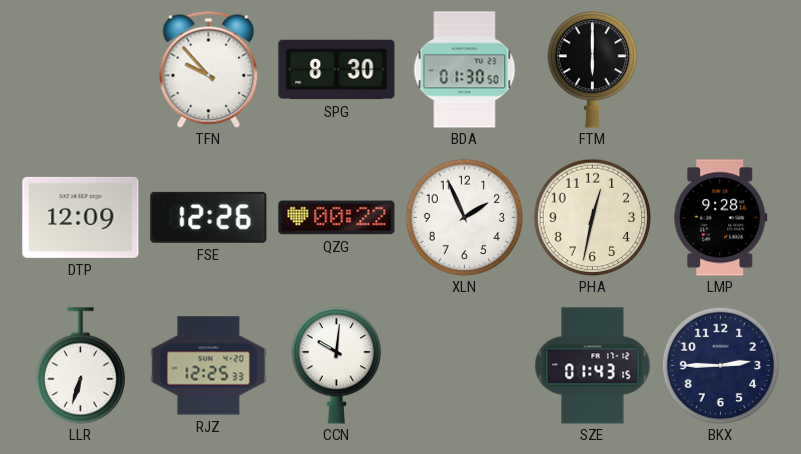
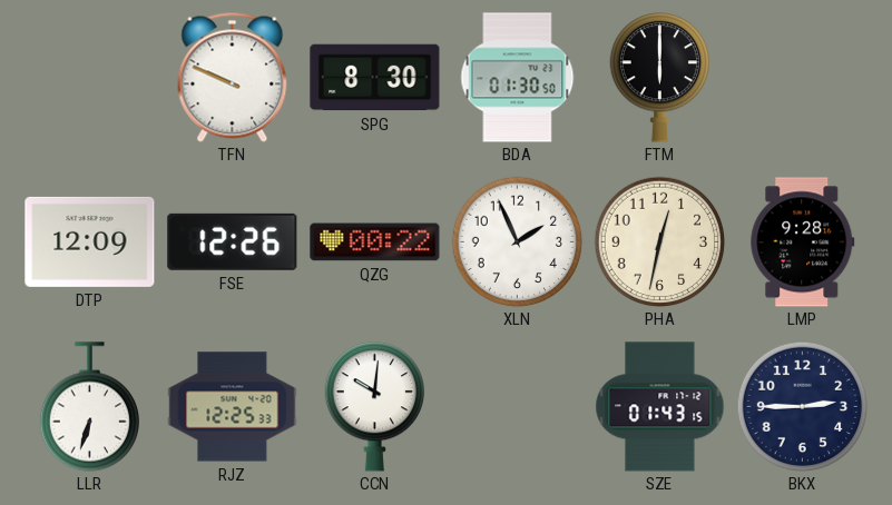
TFN: 9:53 -> 9:49
